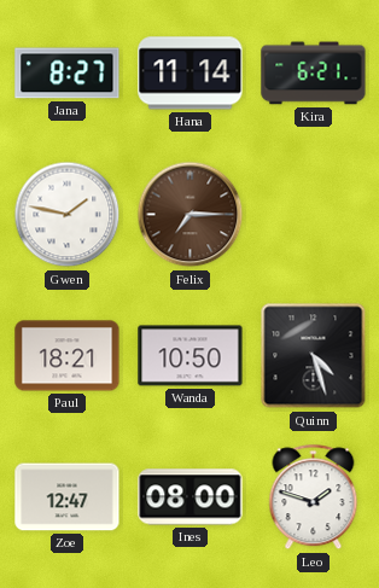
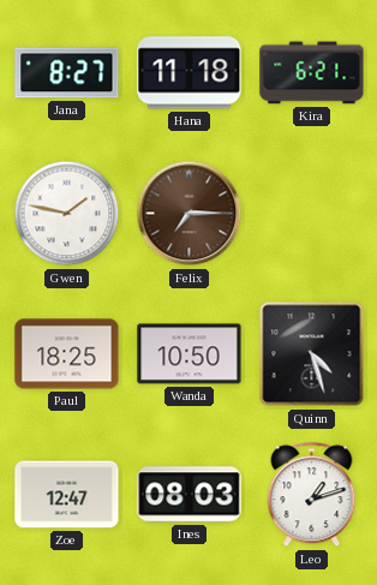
Hana: 11:14 -> 11:18
Paul: 18:21 -> 18:25
Ines: 08:00 -> 08:03
Leo: 1:48 -> 1:12
